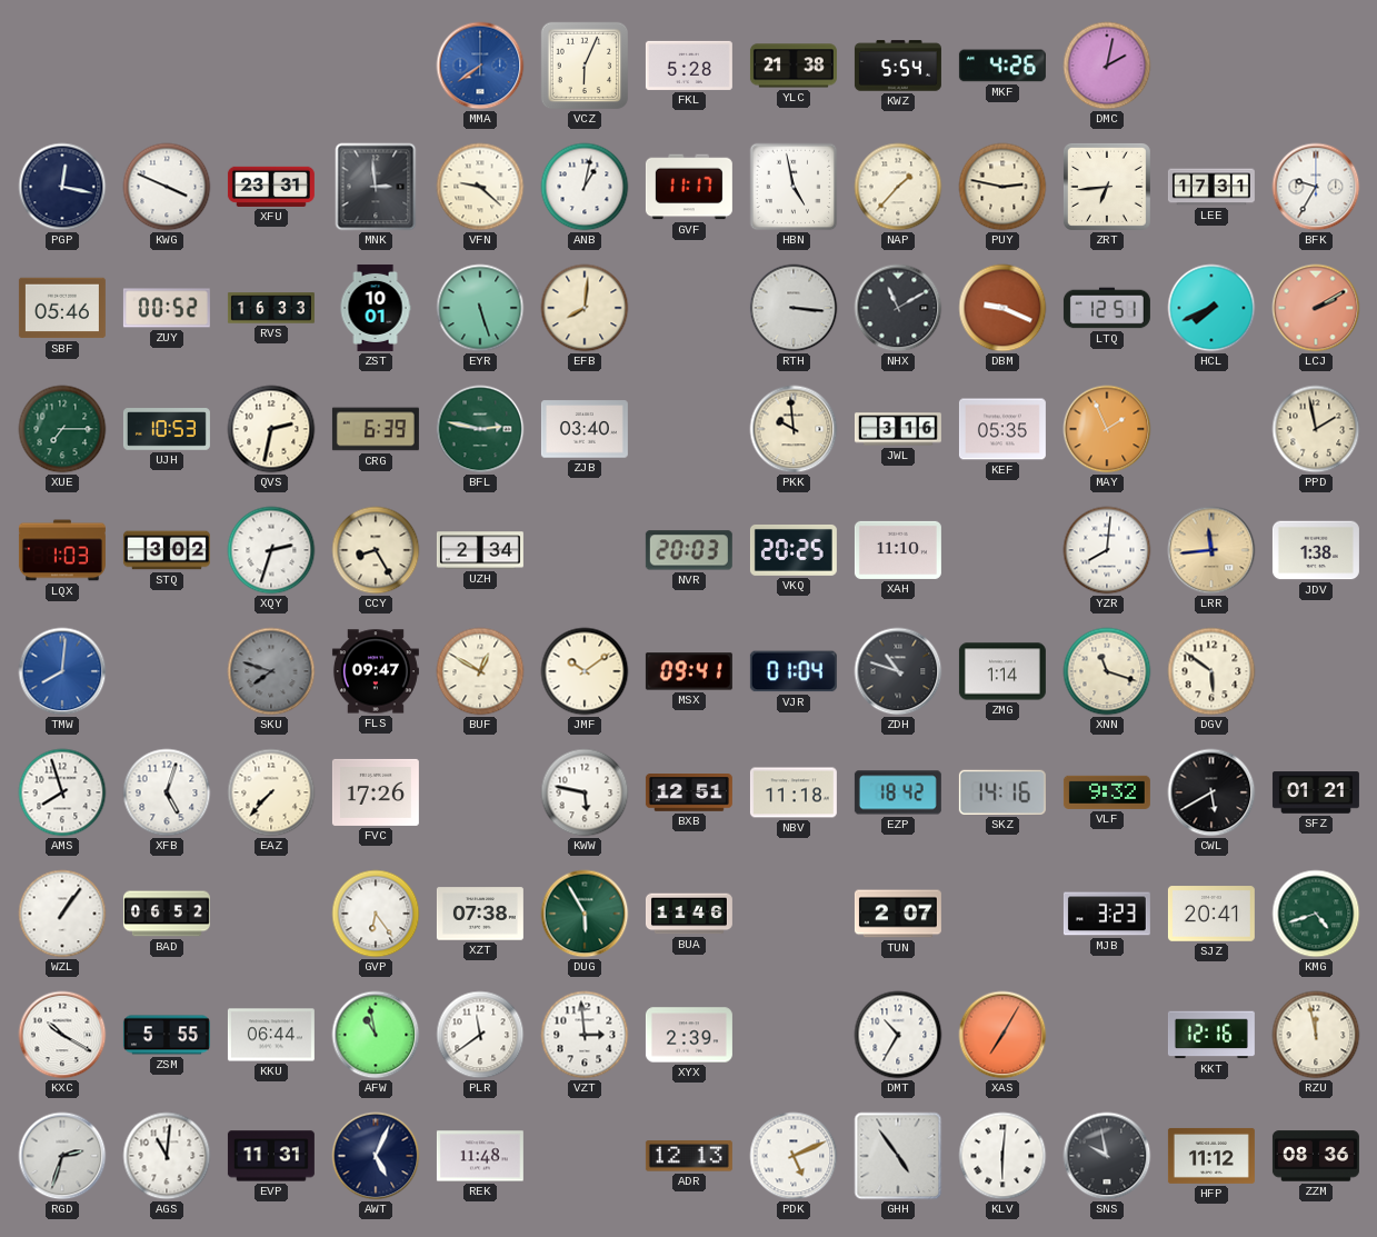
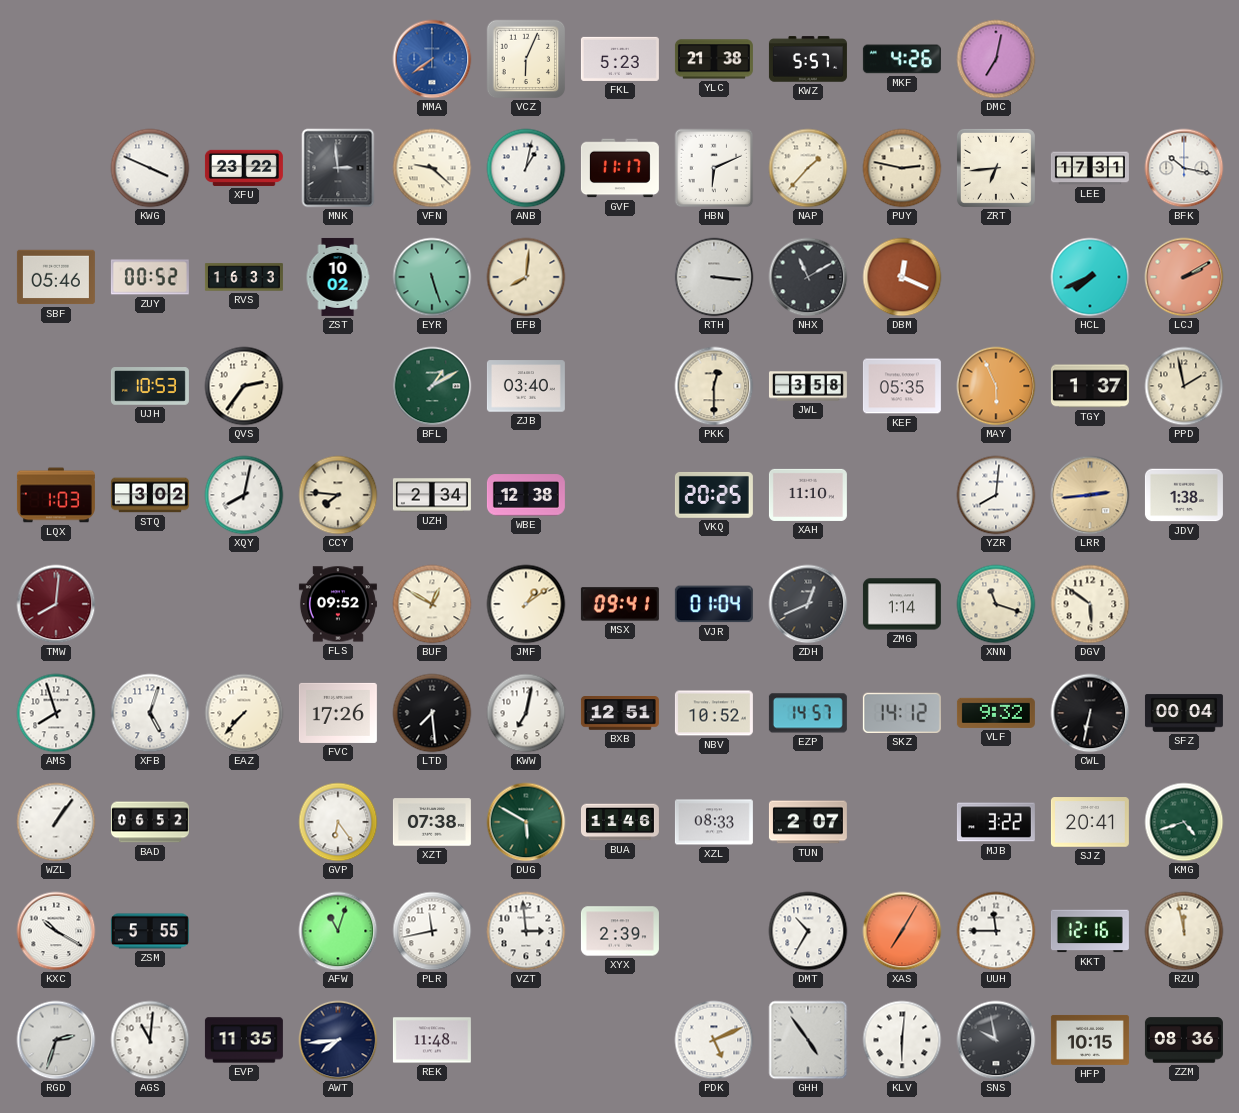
FKL: 5:28 -> 5:23
KWZ: 5:54 -> 5:57
DMC: 2:02 -> 7:02
PGP: 12:17 -> none
XFU: 23:31 -> 23:22
HBN: 4:58 -> 6:11
BFK: 9:35 -> 10:17
ZST: 10:01 -> 10:02
DBM: 9:19 -> 12:19
LTQ: 12:51 -> none
XUE: 7:15 -> none
QVS: 2:32 -> 2:36
CRG: 6:39 -> none
BFL: 2:47 -> 1:10
PKK: 9:59 -> 12:30
JWL: 3:16 -> 3:58
MAY: 1:56 -> 5:56
TGY: none -> 1:37
XQY: 2:33 -> 8:02
CCY: 8:25 -> 7:46
WBE: none -> 12:38
NVR: 20:03 -> none
LRR: 11:44 -> 2:44
TMW dial: blue -> burgundy
SKU: 7:48 -> none
FLS: 09:47 -> 09:52
JMF: 10:09 -> 1:09
ZDH: 10:48 -> 12:41
LTD: none -> 7:29
KWW: 5:47 -> 7:02
NBV: 11:18 -> 10:52
EZP: 18:42 -> 14:57
SKZ: 14:16 -> 14:12
CWL: 5:40 -> 6:32
SFZ: 01:21 -> 00:04
DUG: 5:55 -> 5:50
XZL: none -> 08:33
MJB: 3:23 -> 3:22
KKU: 06:44 -> none
AFW: 10:58 -> 11:03
PLR: 11:39 -> 11:43
UUH: none -> 11:45
EVP: 11:31 -> 11:35
AWT: 5:04 -> 7:44
ADR: 12:13 -> none
HFP: 11:12 -> 10:15
